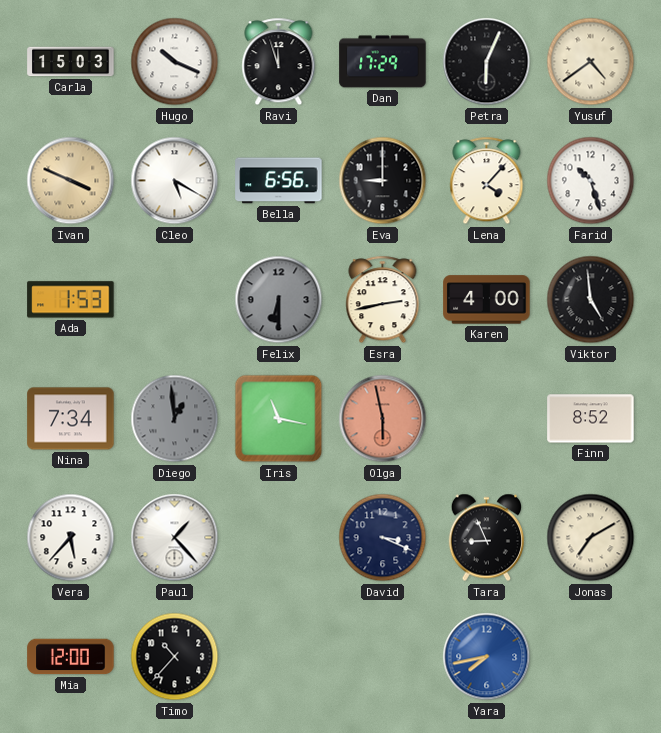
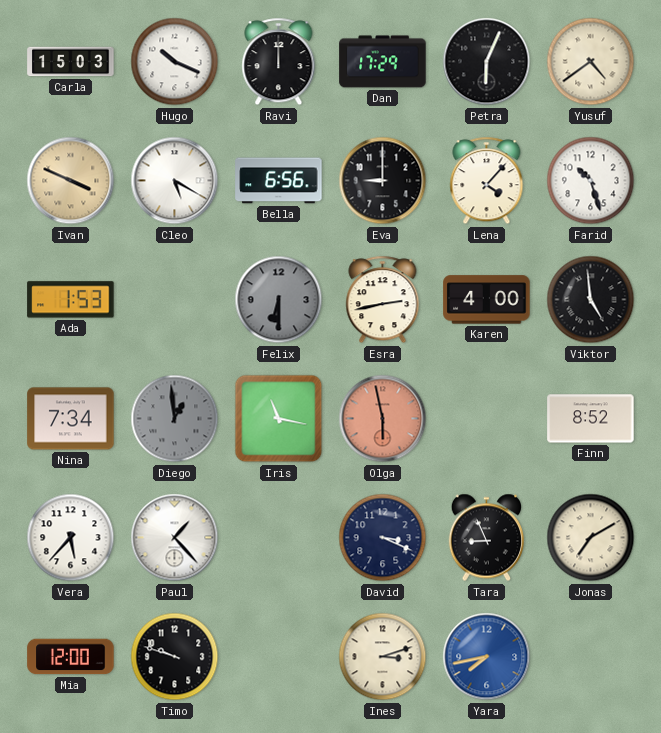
Ravi: 11:57 -> 12:00
Timo: 10:37 -> 9:48
Ines: none -> 3:12
